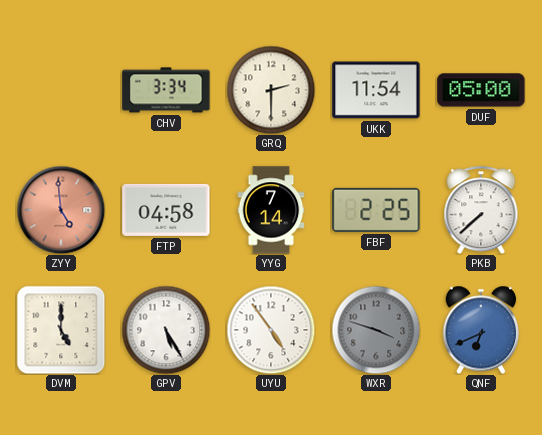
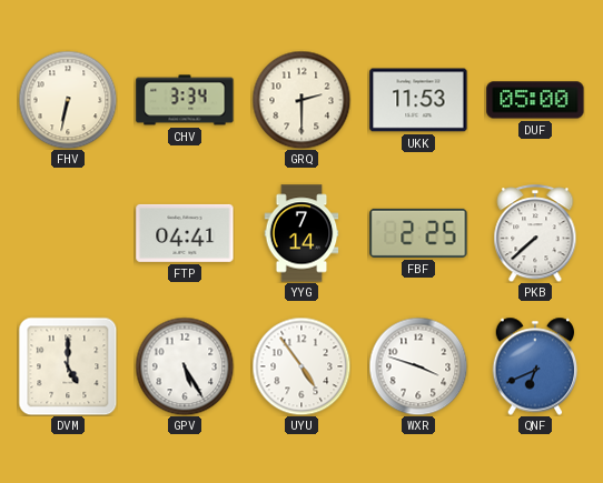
FHV: none -> 6:32
UKK: 11:54 -> 11:53
ZYY: 4:59 -> none
FTP: 04:58 -> 04:41
WXR dial: grey -> white
